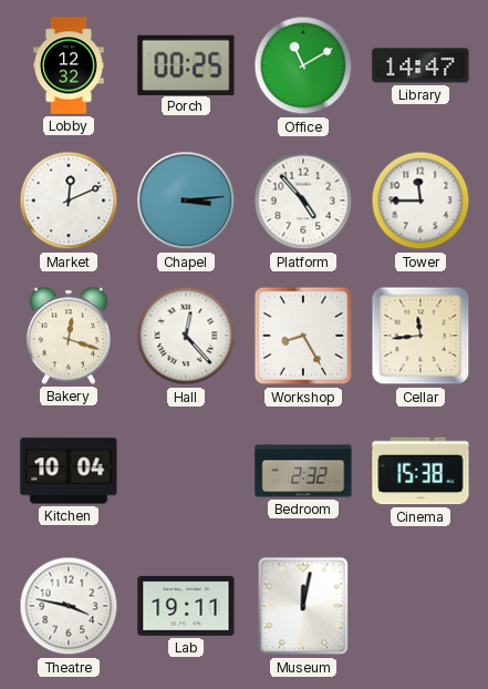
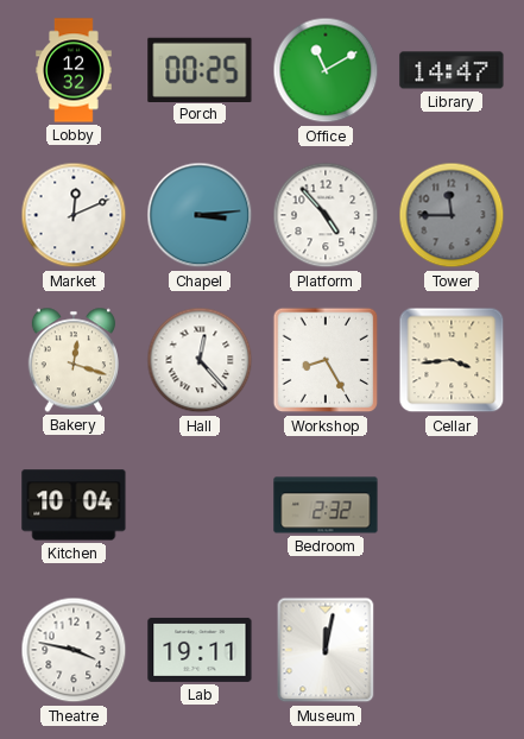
Tower dial: white -> grey
Cellar: 11:44 -> 3:44
Cinema: 15:38 -> none
